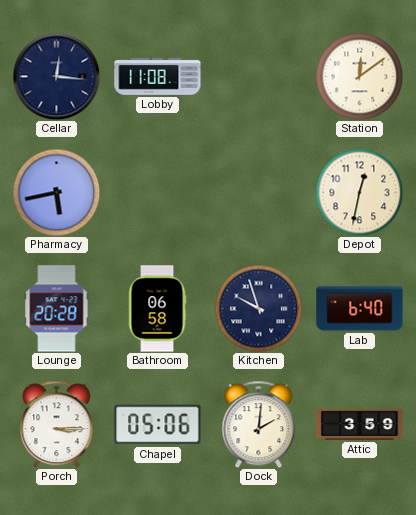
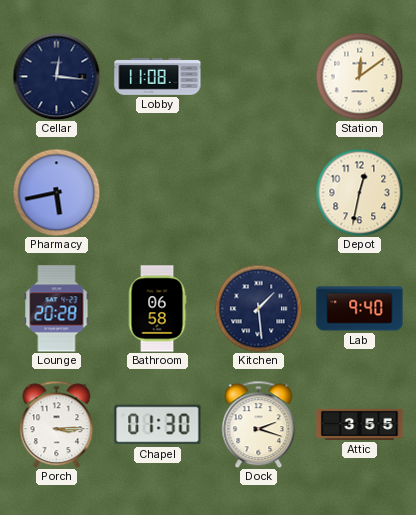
Kitchen: 9:57 -> 1:29
Lab: 6:40 -> 9:40
Chapel: 05:06 -> 01:30
Dock: 2:01 -> 2:18
Attic: 3:59 -> 3:55
